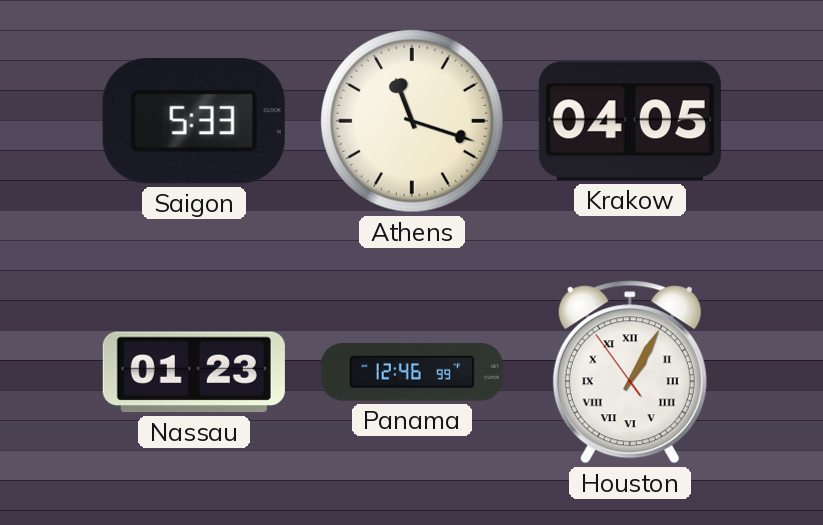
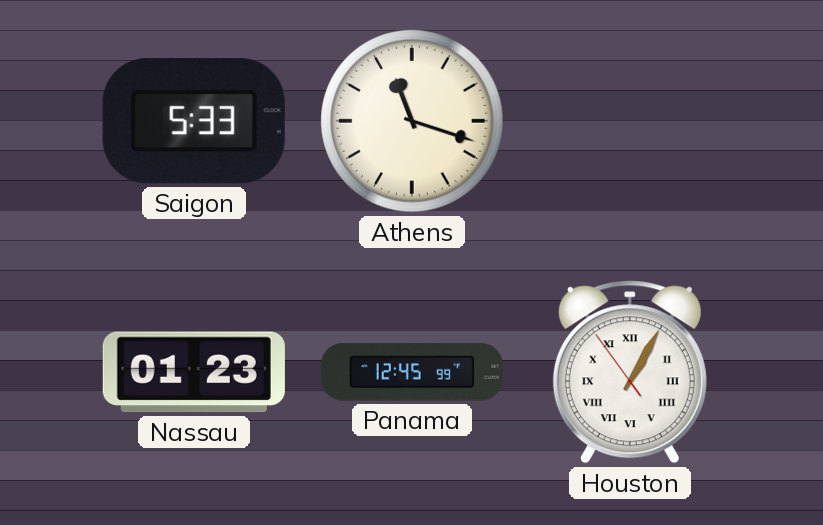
Krakow: 04:05 -> none
Panama: 12:46 -> 12:45
